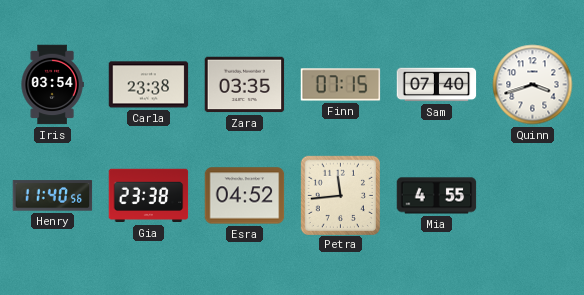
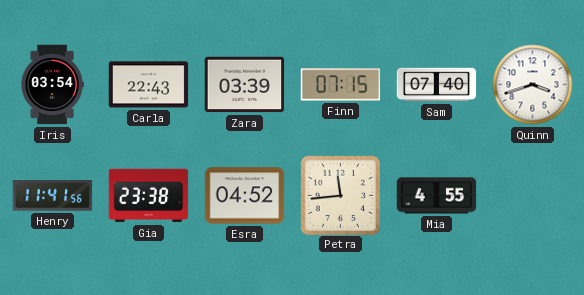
Carla: 23:38 -> 22:43
Zara: 03:35 -> 03:39
Henry: 11:40 -> 11:41
